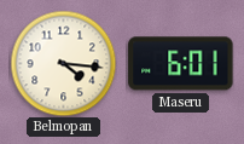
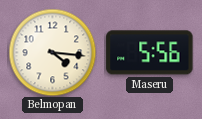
Maseru: 6:01 -> 5:56
